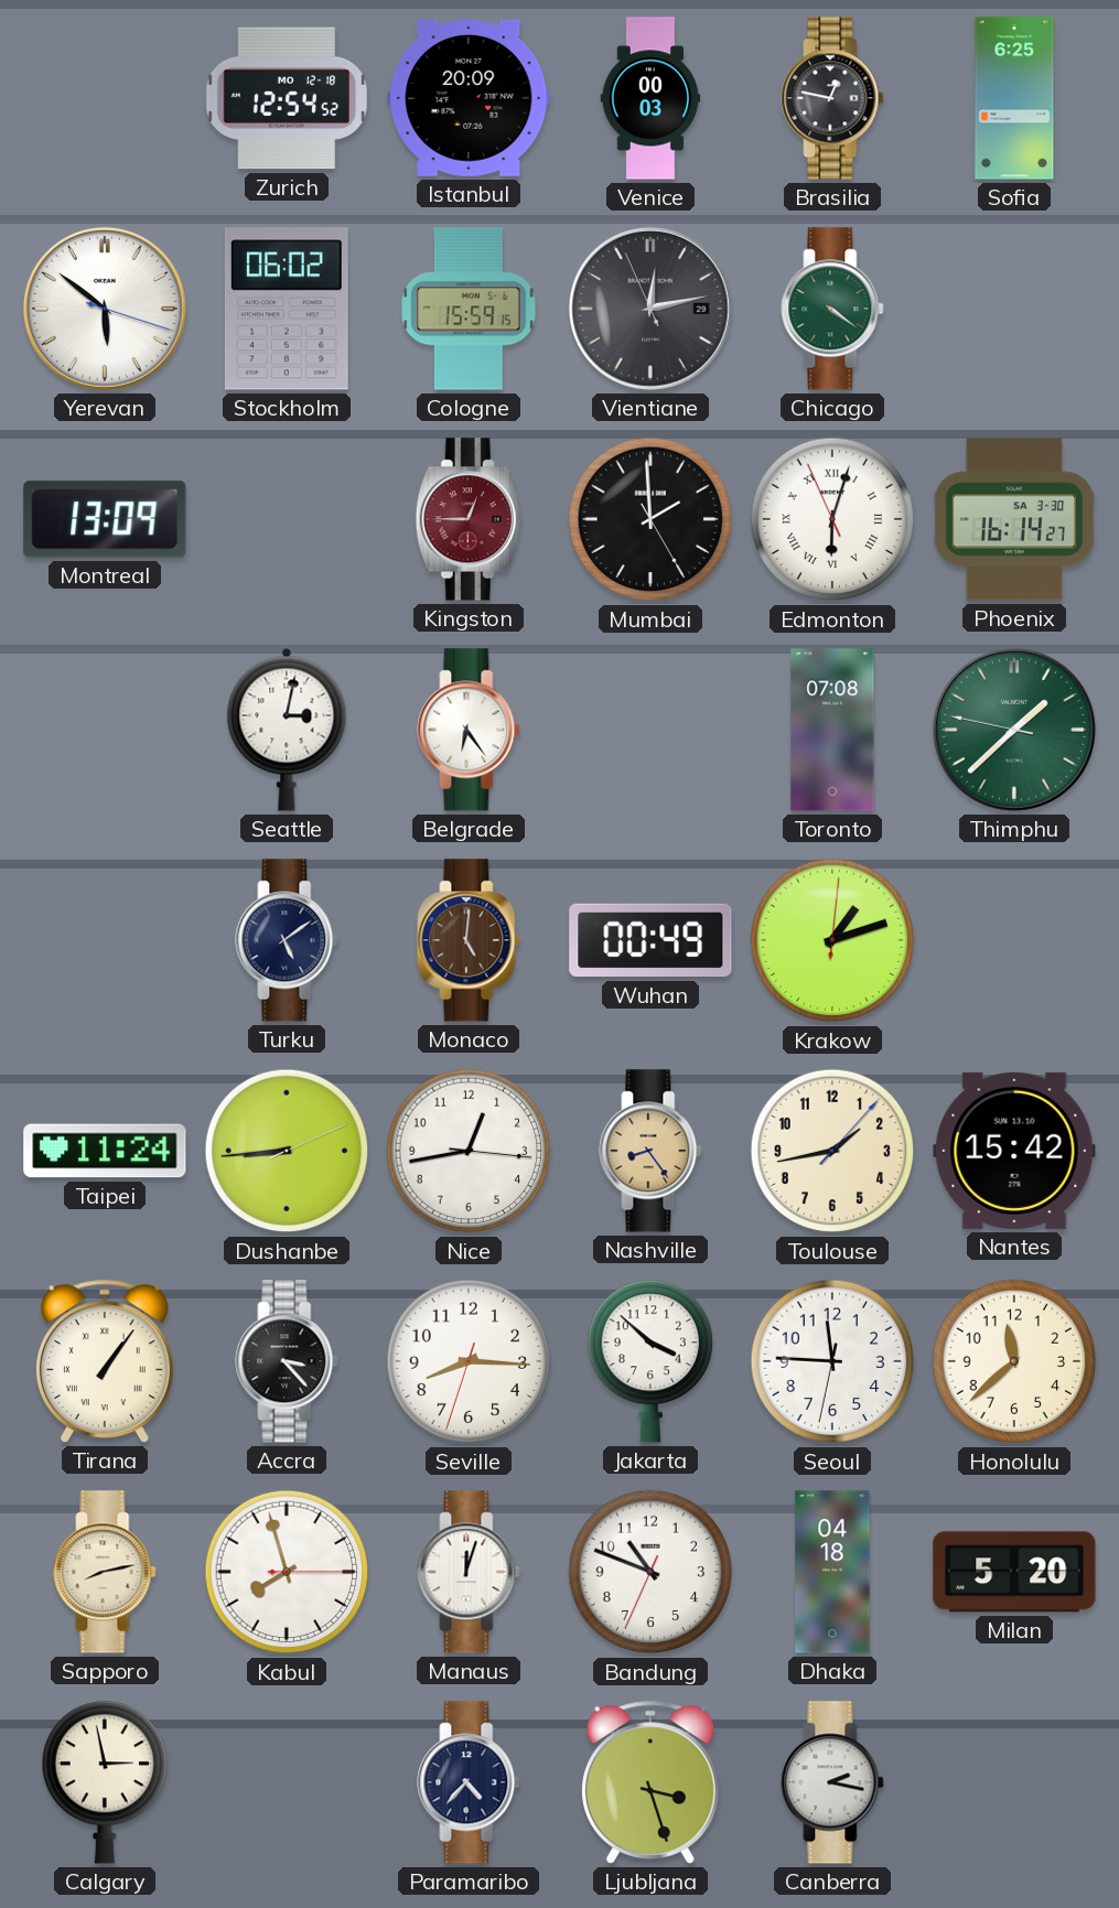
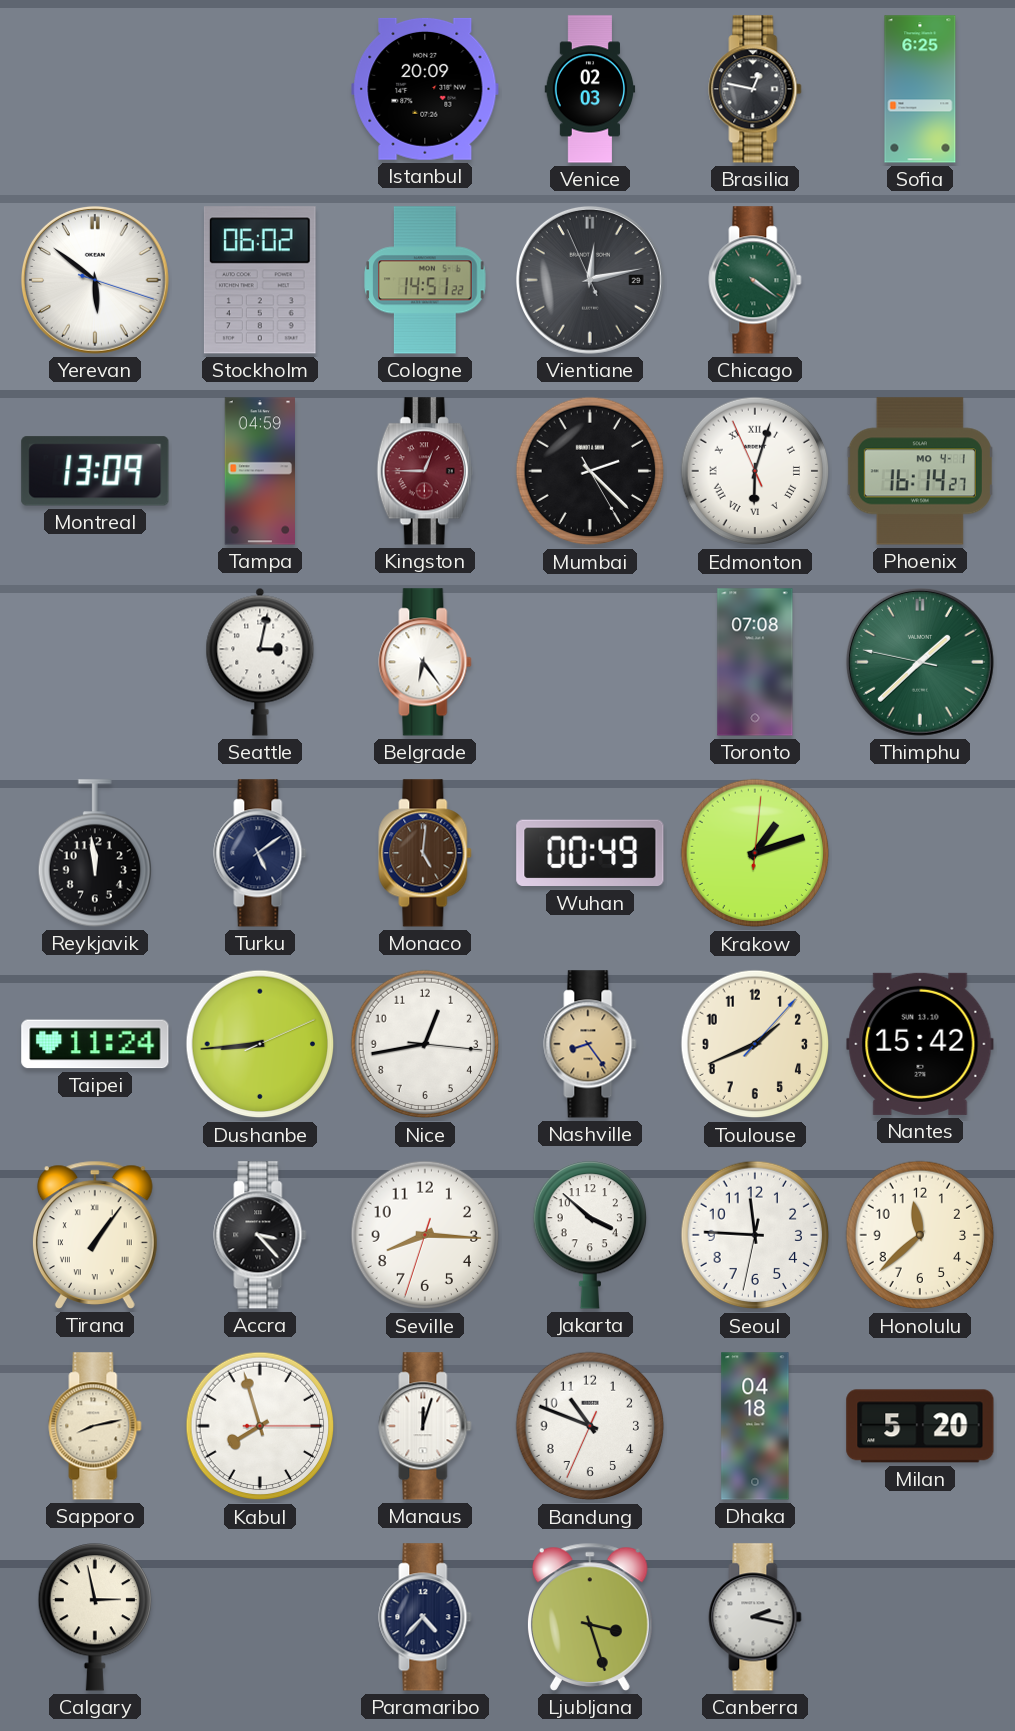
Zurich: 12:54 -> none
Venice: 00:03 -> 02:03
Cologne: 15:59 -> 14:51
Tampa: none -> 04:59
Mumbai: 1:59 -> 2:22
Phoenix date: SA 3-30 -> MO 4-1
Reykjavik: none -> 11:59
Toulouse: 1:43 -> 1:41
